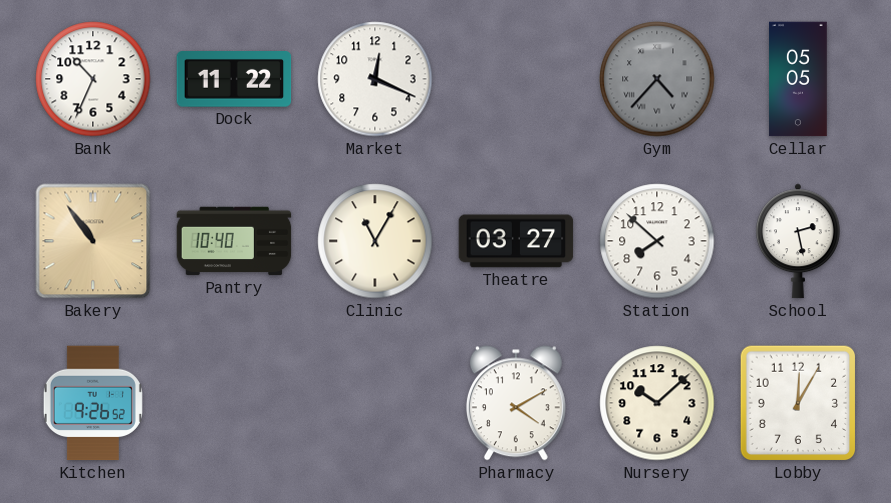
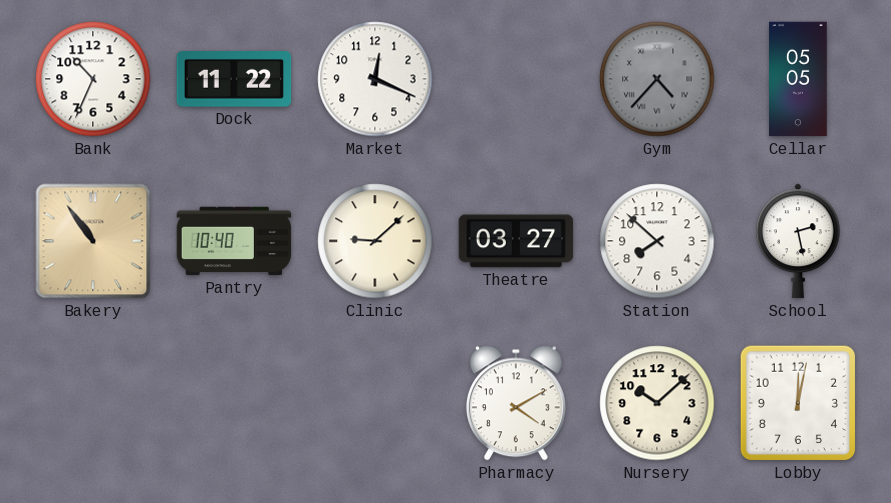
Clinic: 11:05 -> 9:08
Kitchen: 9:26 -> none
Lobby: 12:05 -> 12:02
